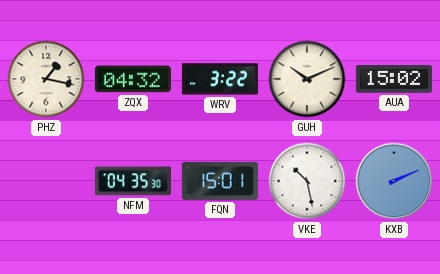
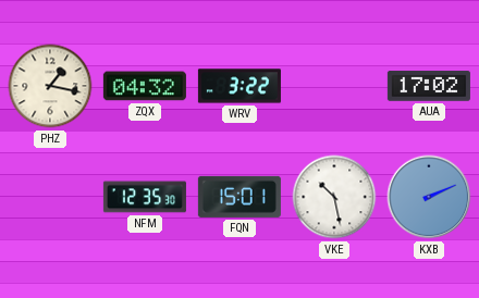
GUH: 10:11 -> none
AUA: 15:02 -> 17:02
NFM: 04:35 -> 12:35
